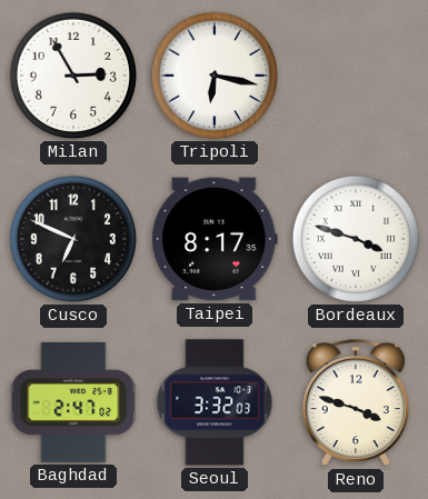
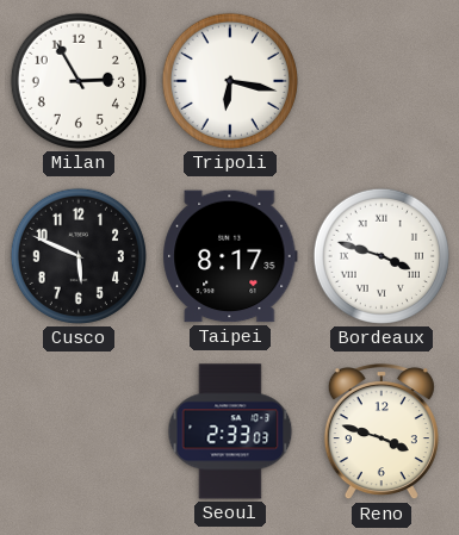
Cusco: 6:49 -> 5:49
Baghdad: 2:47 -> none
Seoul: 3:32 -> 2:33
